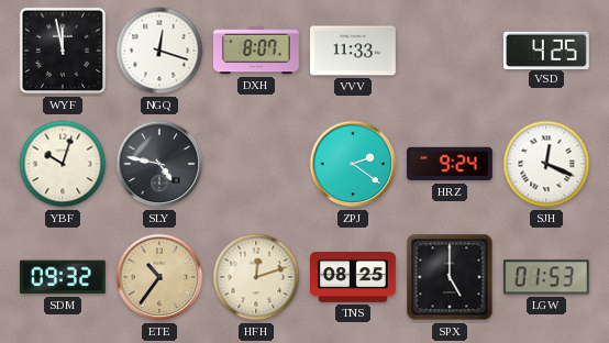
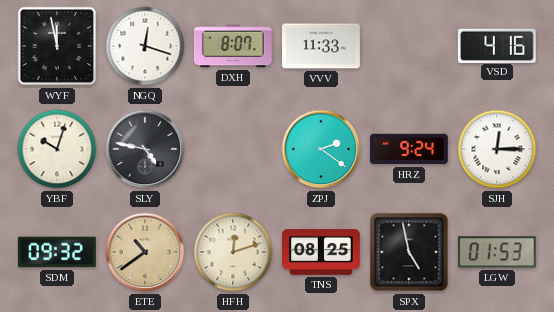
VSD: 4:25 -> 4:16
SJH: 12:19 -> 12:15
ETE: 10:36 -> 10:39
SPX: 5:00 -> 4:58
